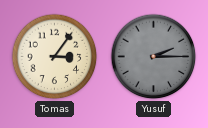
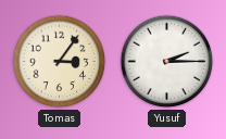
Yusuf dial: grey -> white
